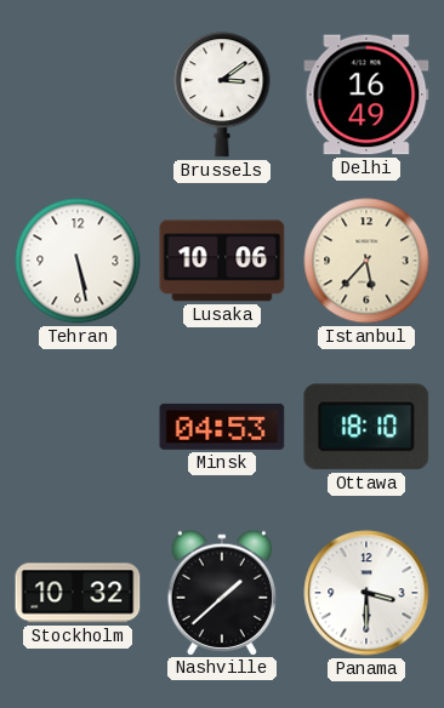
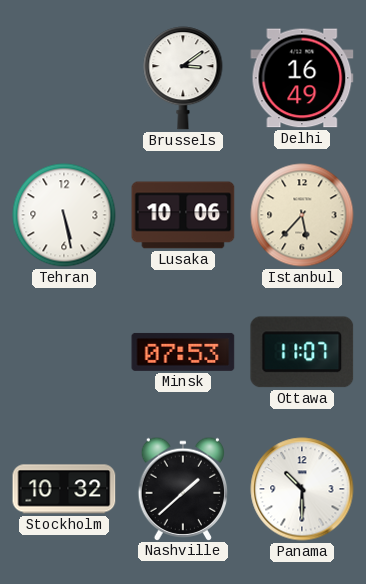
Minsk: 04:53 -> 07:53
Ottawa: 18:10 -> 11:07
Panama: 3:30 -> 10:30
